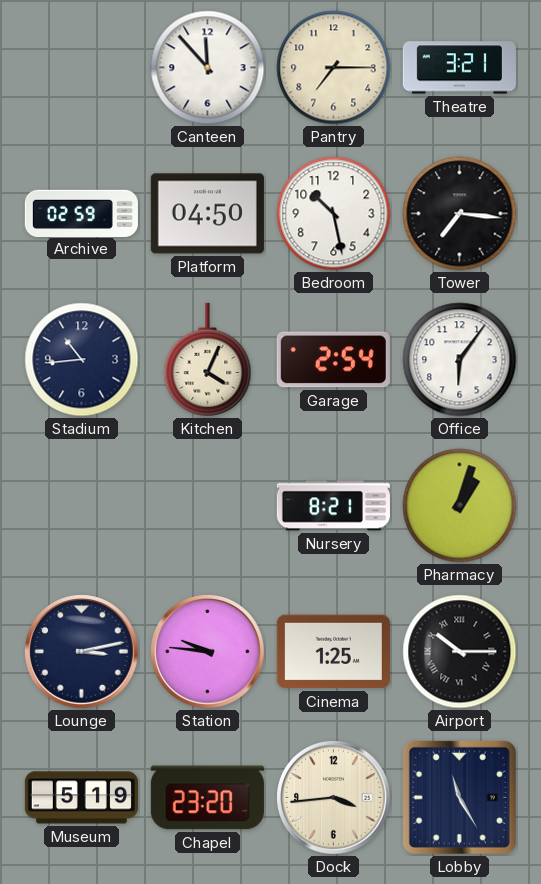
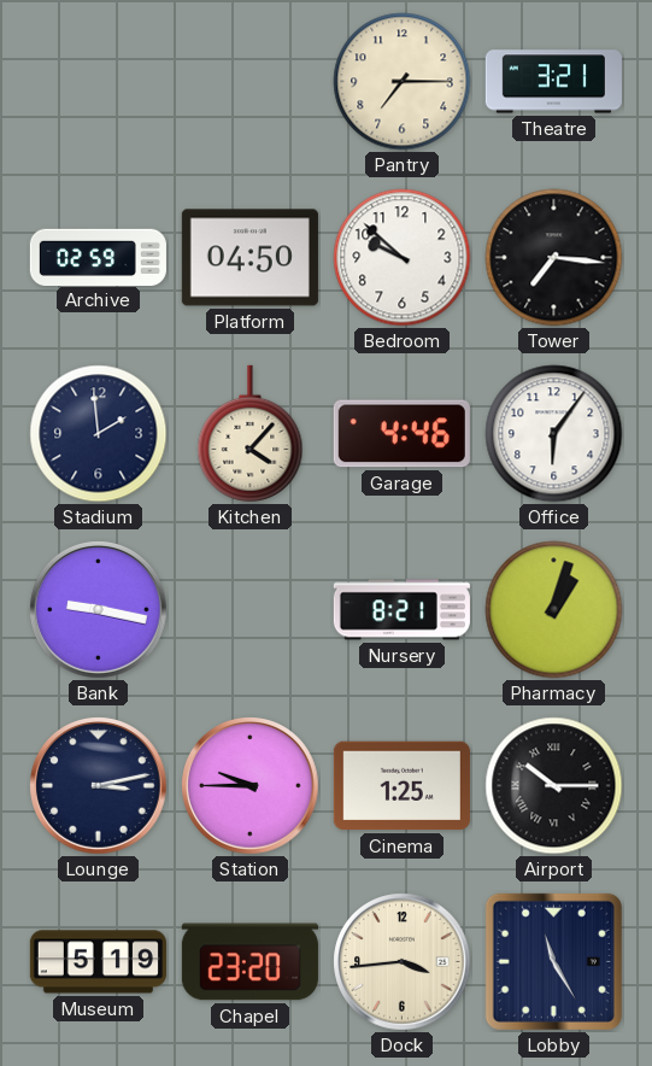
Canteen: 11:53 -> none
Bedroom: 10:28 -> 9:52
Stadium: 10:44 -> 1:59
Kitchen: 4:04 -> 4:07
Garage: 2:54 -> 4:46
Bank: none -> 9:17
Station: 9:46 -> 9:45
